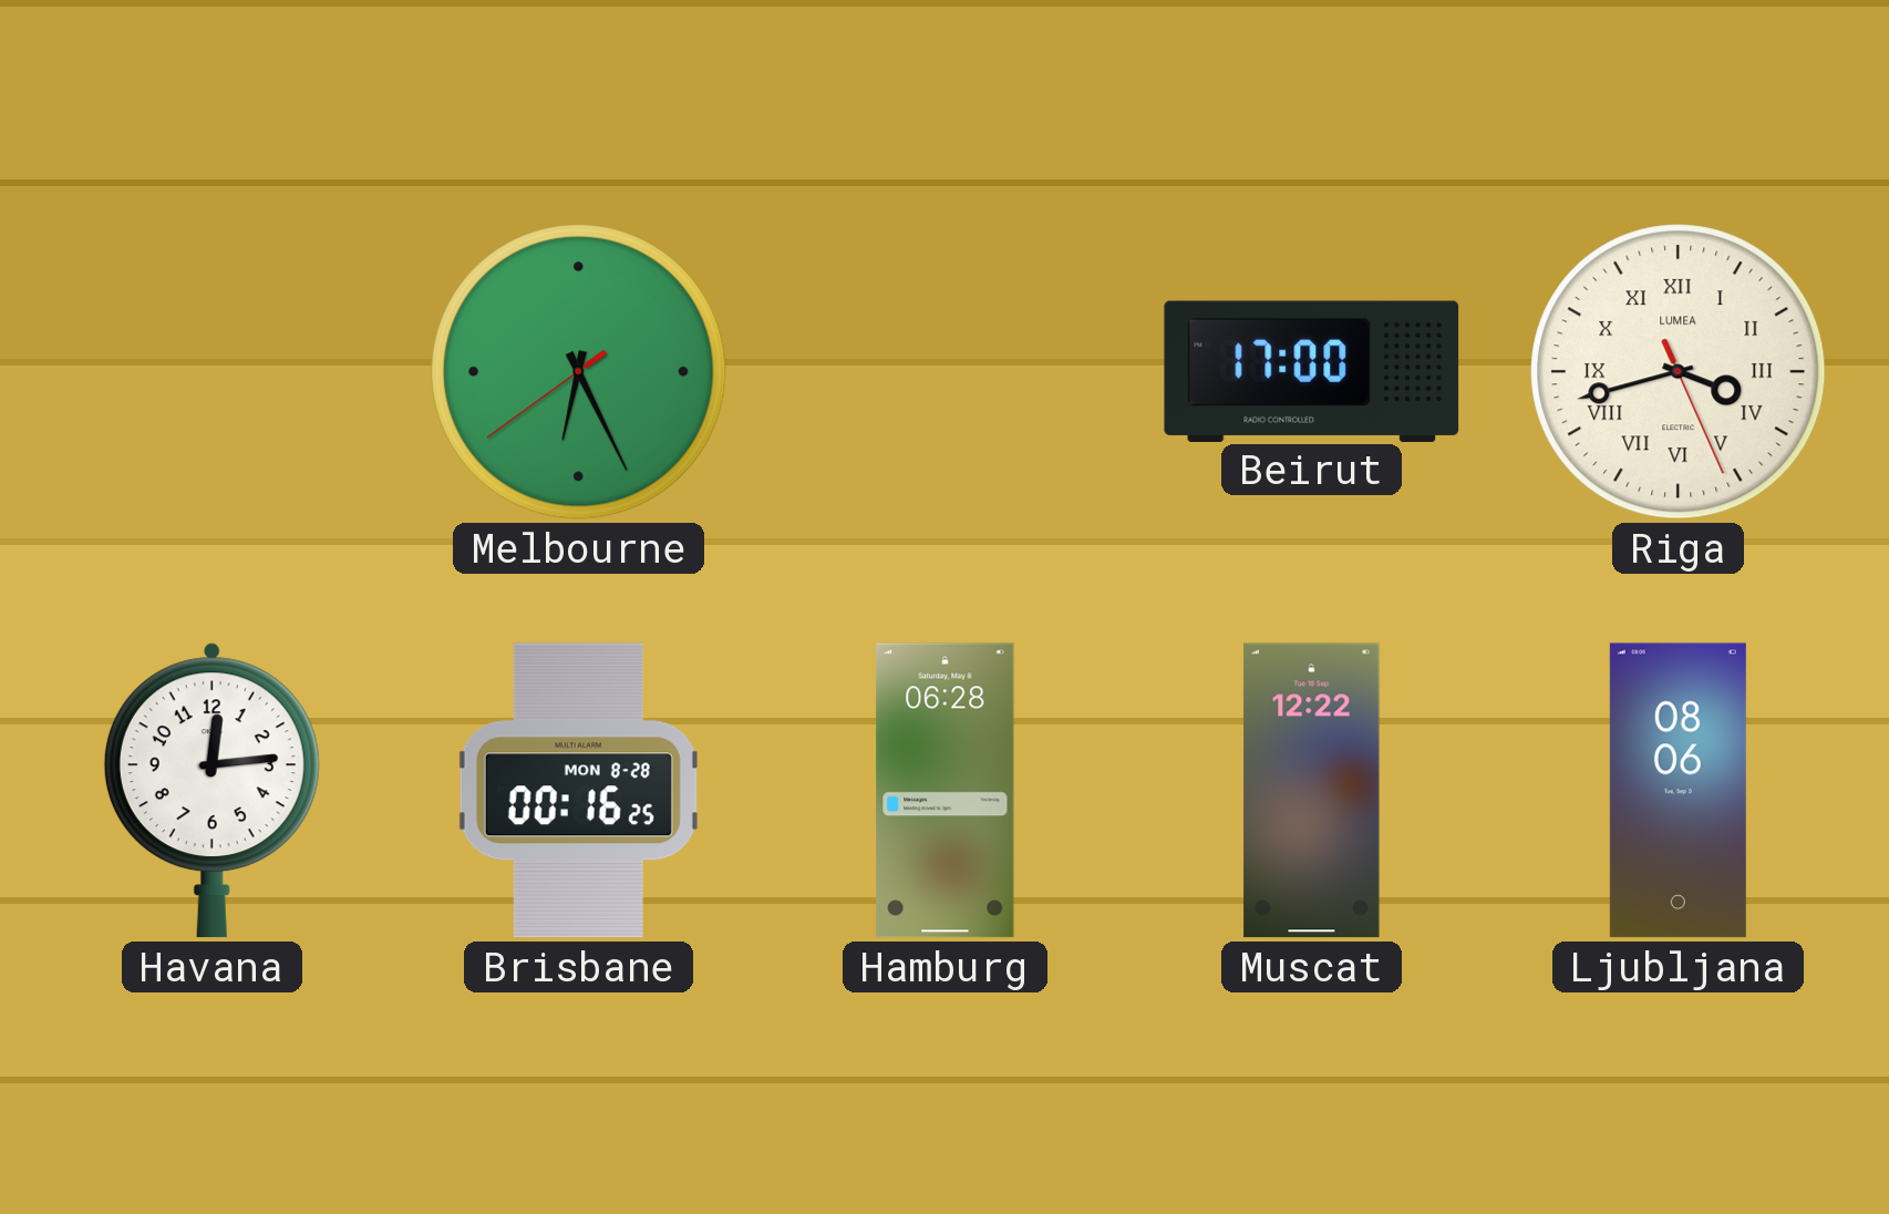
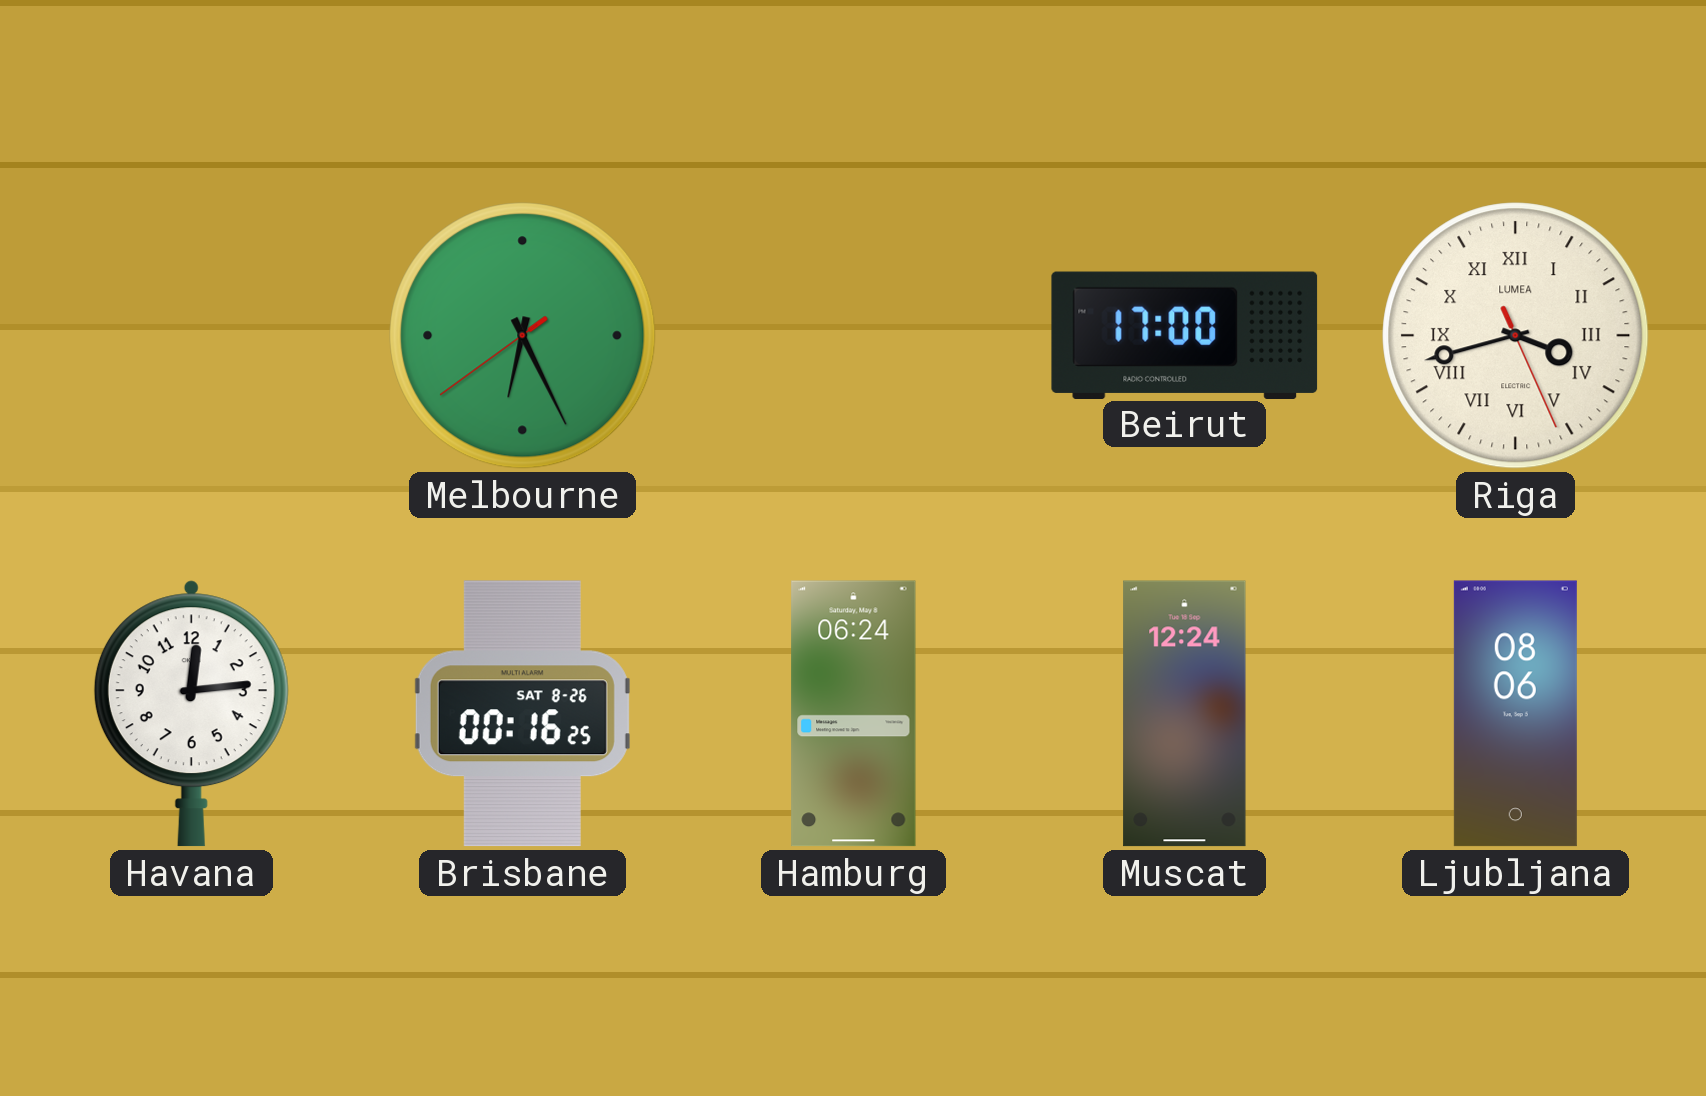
Brisbane date: MON 8-28 -> SAT 8-26
Hamburg: 06:28 -> 06:24
Muscat: 12:22 -> 12:24
